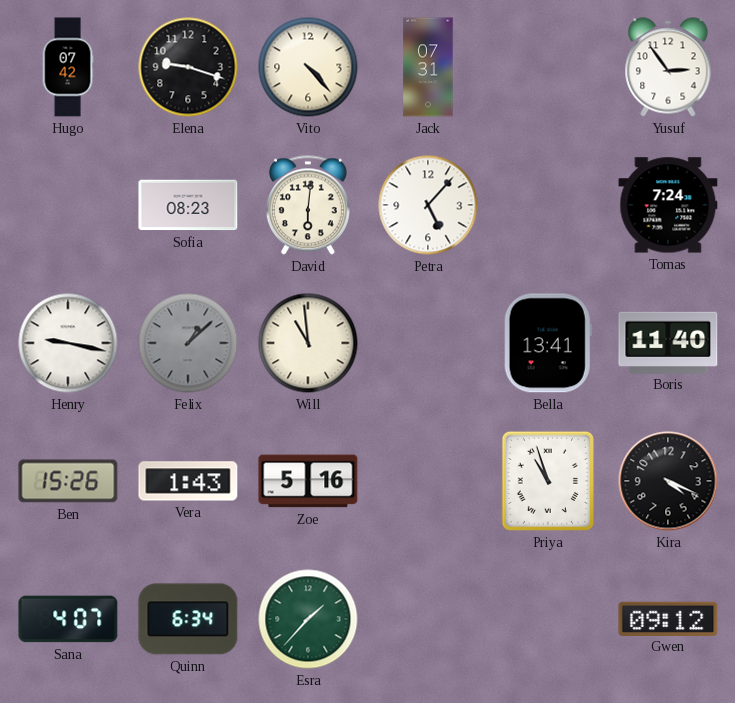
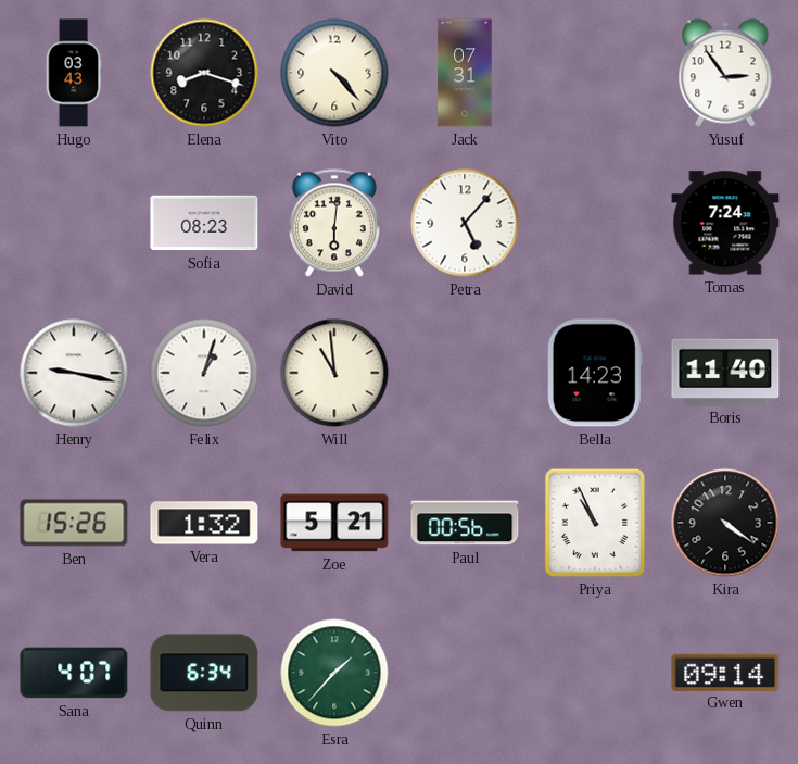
Hugo: 07:42 -> 03:43
Elena: 9:18 -> 8:18
Felix: 1:08 -> 1:03
Felix dial: grey -> white
Bella: 13:41 -> 14:23
Vera: 1:43 -> 1:32
Zoe: 5:16 -> 5:21
Paul: none -> 00:56
Priya: 10:57 -> 10:56
Kira: 4:19 -> 4:21
Gwen: 09:12 -> 09:14
